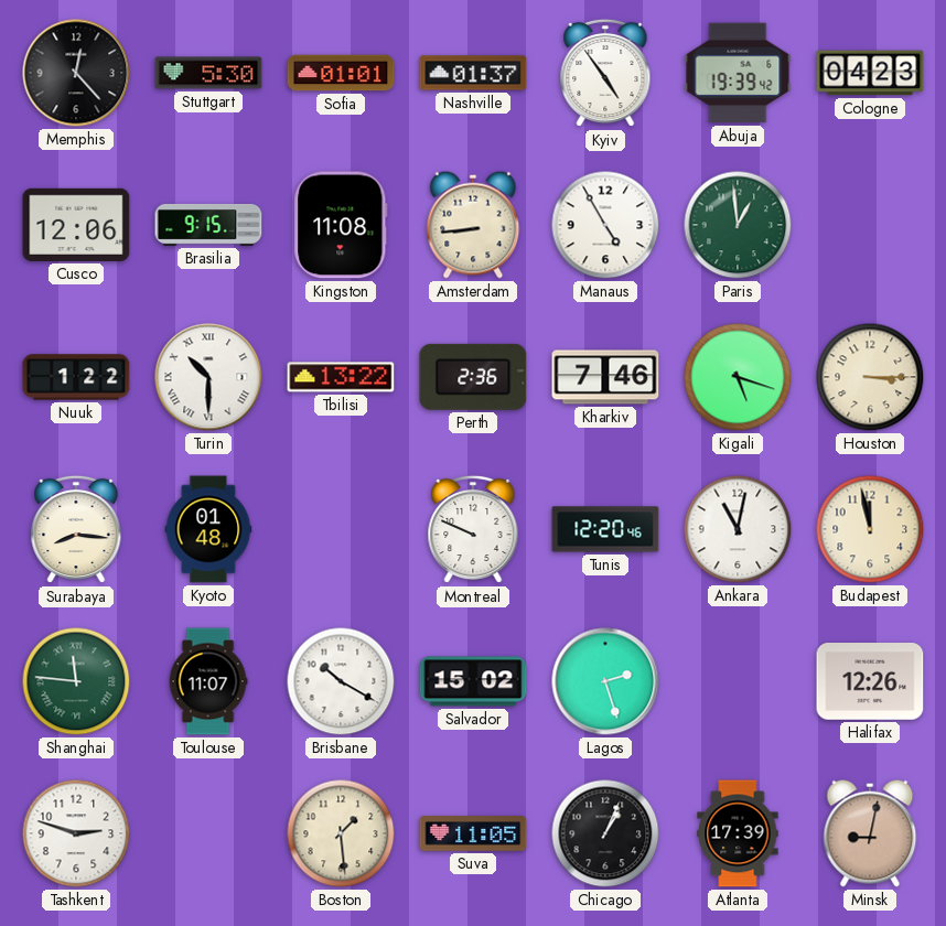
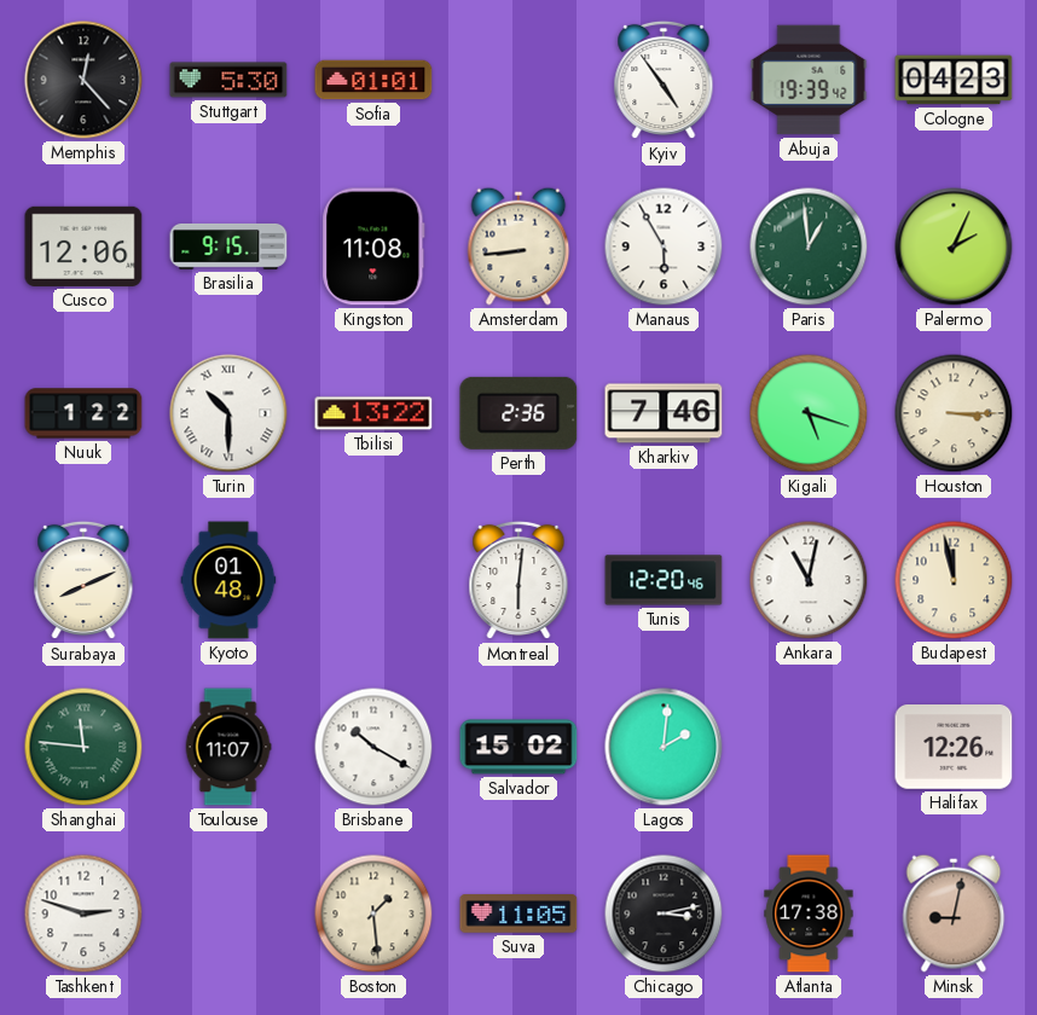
Nashville: 01:37 -> none
Manaus: 4:55 -> 5:55
Palermo: none -> 2:04
Surabaya: 8:16 -> 8:11
Montreal: 9:49 -> 6:01
Lagos: 2:27 -> 2:01
Chicago: 1:04 -> 3:13
Atlanta: 17:39 -> 17:38
